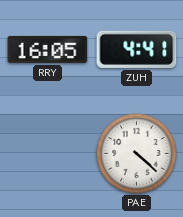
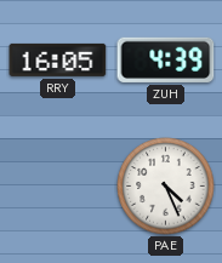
ZUH: 4:41 -> 4:39
PAE: 4:22 -> 4:26
